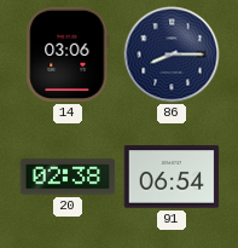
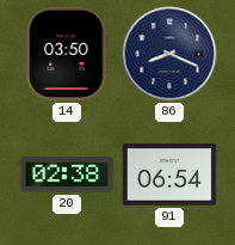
14: 03:06 -> 03:50
86: 8:15 -> 8:19
